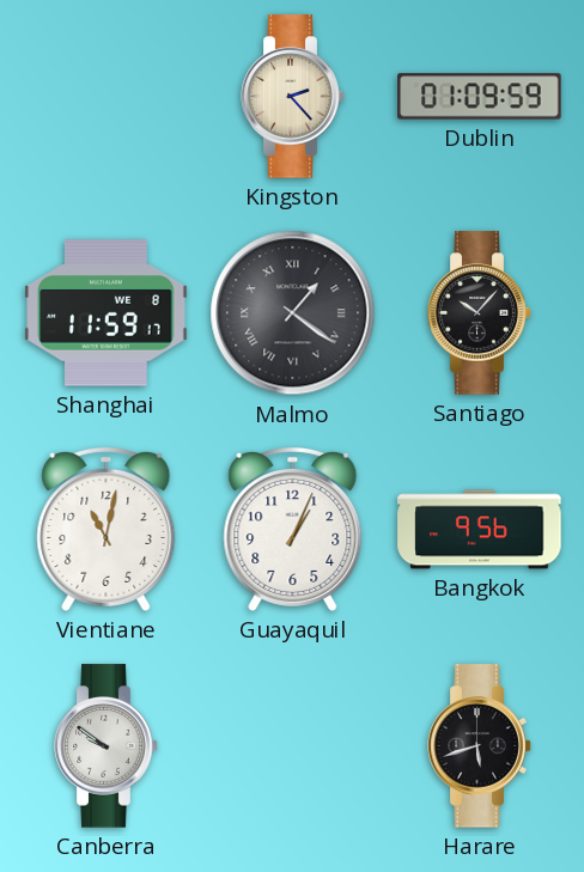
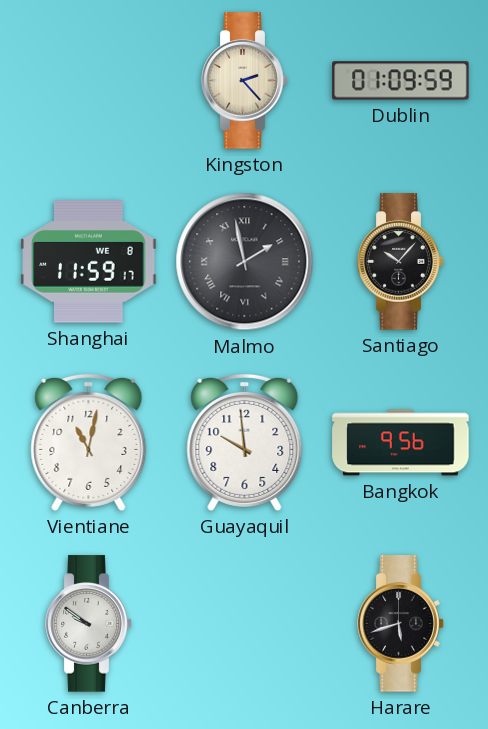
Malmo: 1:21 -> 1:58
Guayaquil: 1:04 -> 9:59
